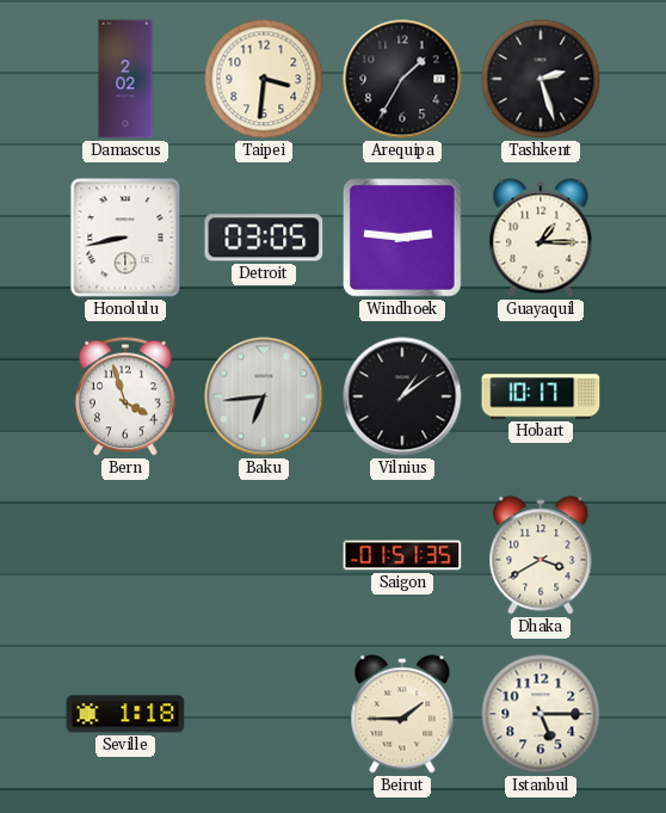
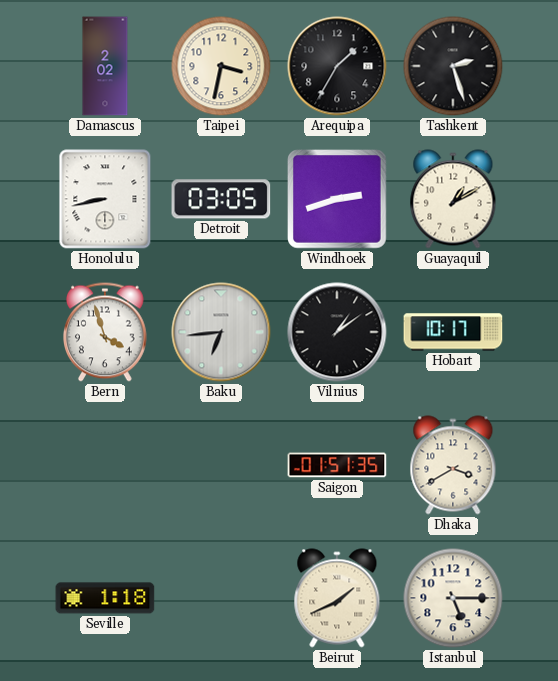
Taipei: 3:31 -> 3:32
Windhoek: 2:46 -> 2:42
Guayaquil: 1:15 -> 1:10
Beirut: 1:45 -> 1:41
